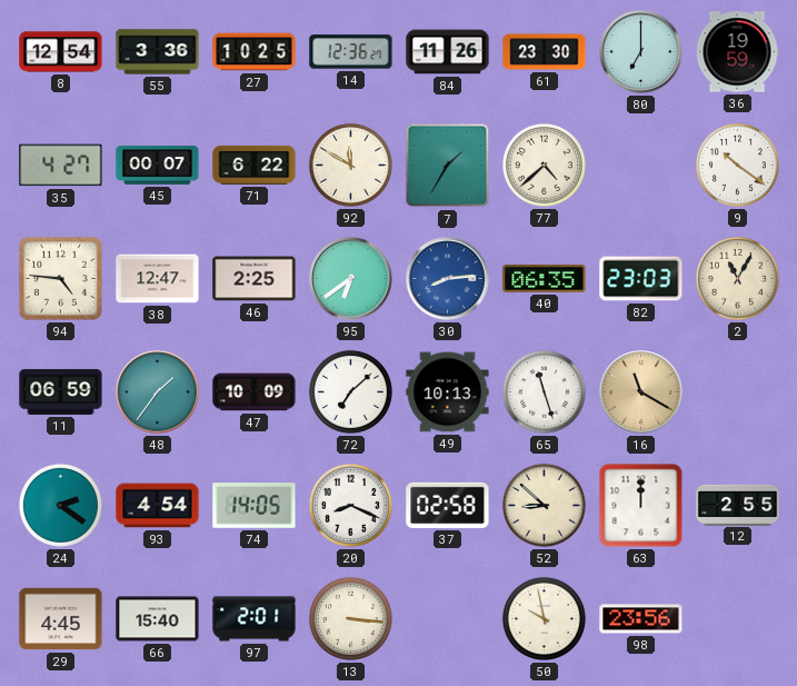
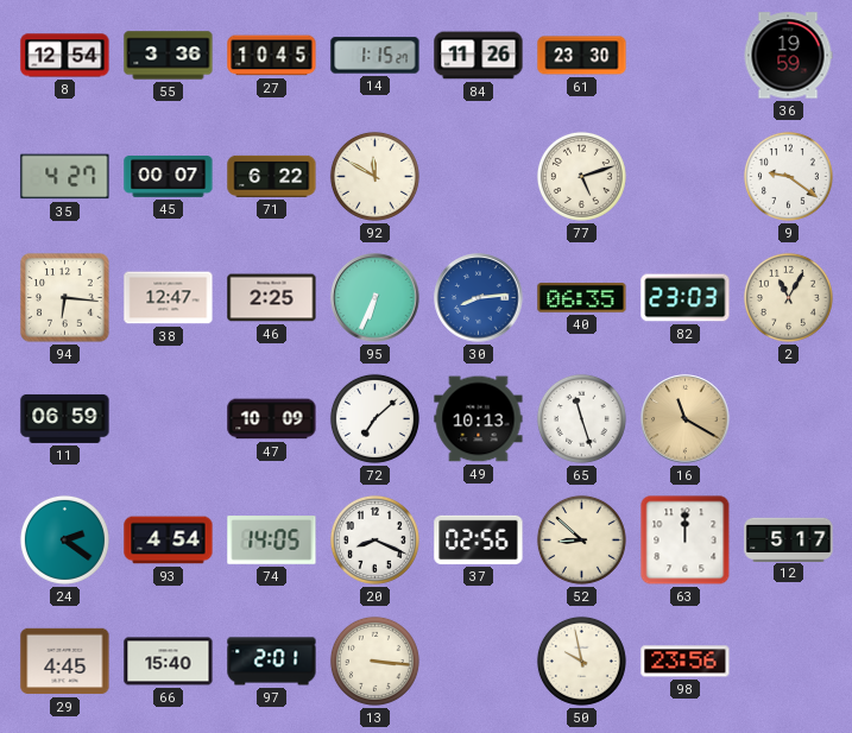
27: 10:25 -> 10:45
14: 12:36 -> 1:15
80: 7:00 -> none
7: 1:35 -> none
77: 4:38 -> 5:12
9: 10:21 -> 9:21
94: 4:46 -> 6:16
95: 6:39 -> 6:34
48: 1:36 -> none
37: 02:58 -> 02:56
12: 2:55 -> 5:17
